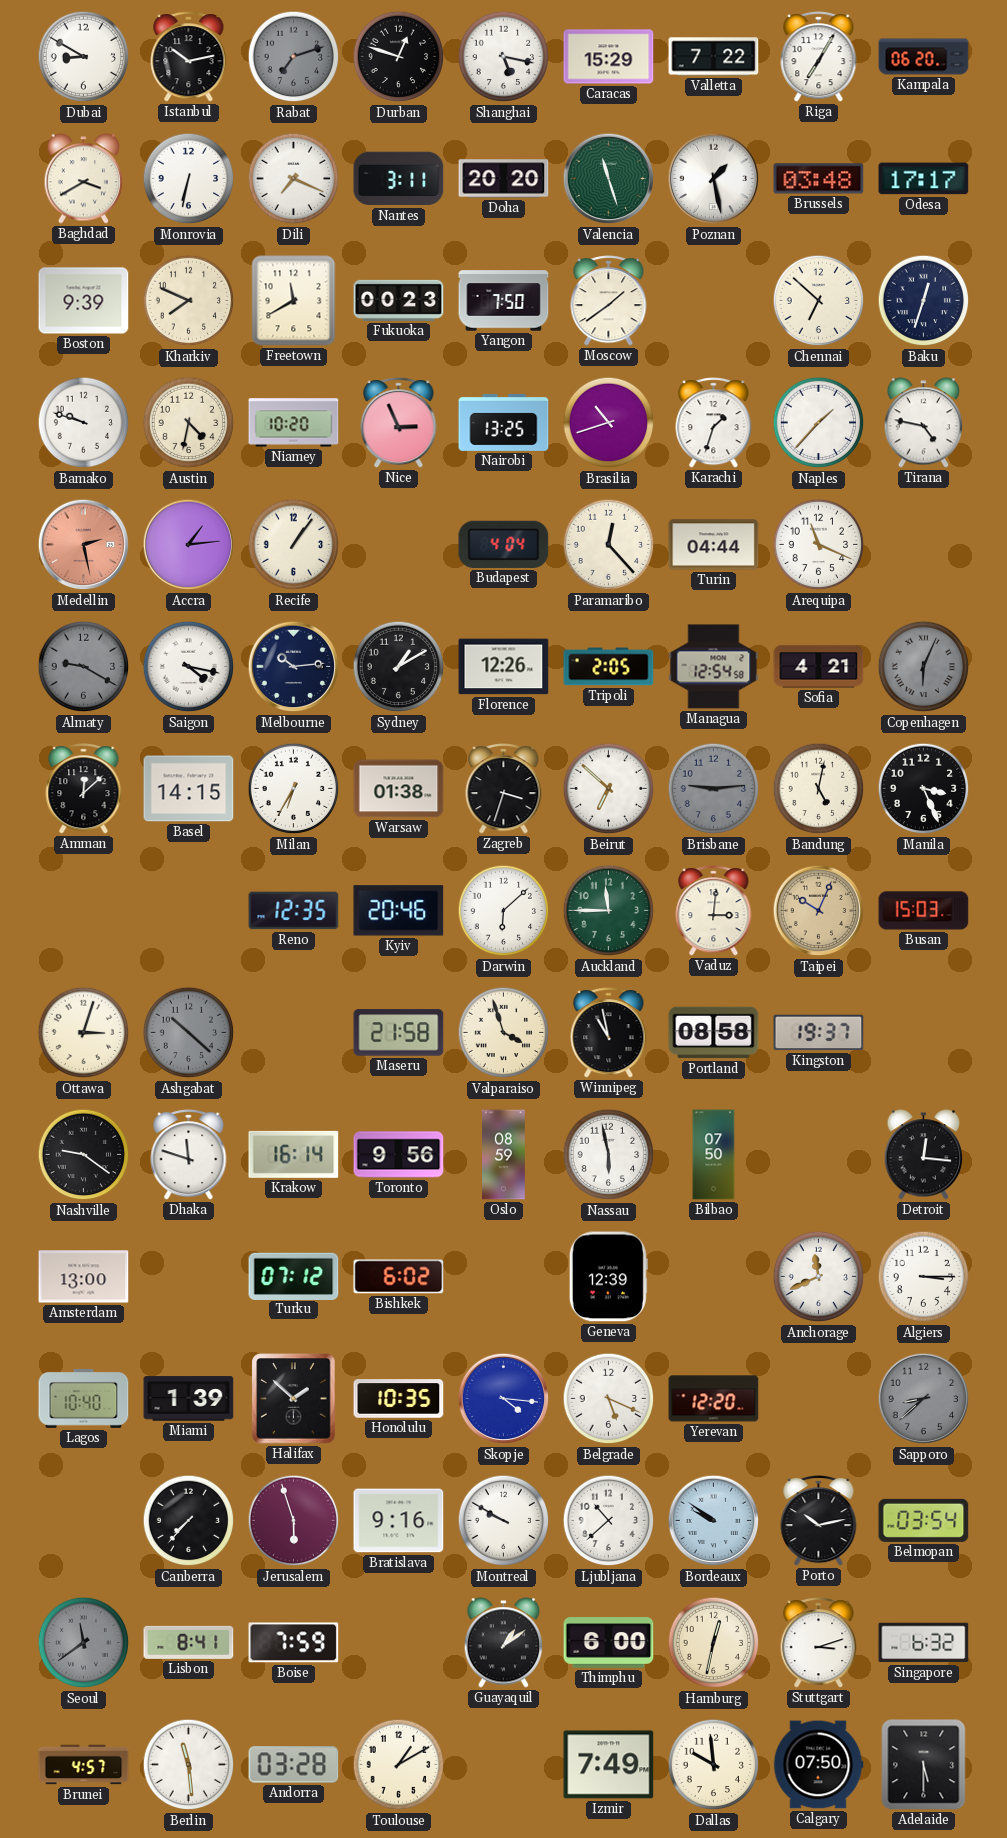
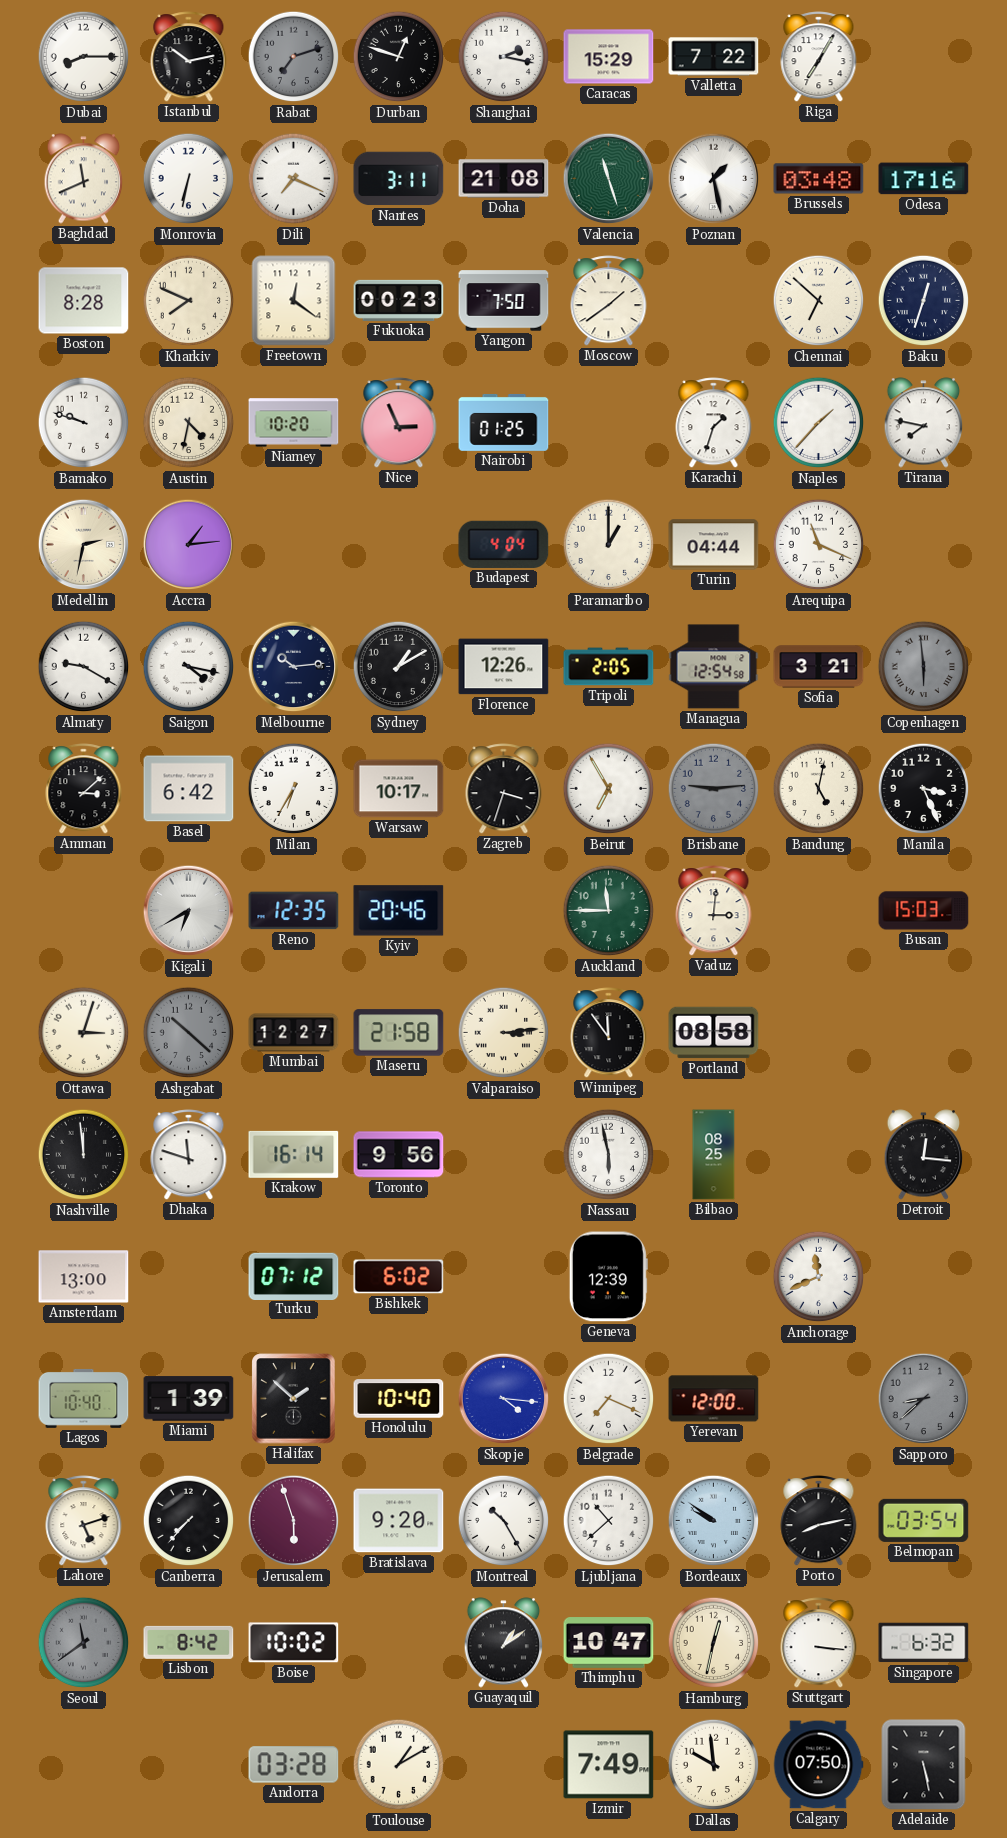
Dubai: 8:50 -> 8:15
Shanghai: 5:17 -> 2:17
Kampala: 06:20 -> none
Baghdad: 3:40 -> 11:41
Doha: 20:20 -> 21:08
Odesa: 17:17 -> 17:16
Boston: 9:39 -> 8:28
Freetown: 11:40 -> 12:21
Nairobi: 13:25 -> 01:25
Brasilia: 10:42 -> none
Tirana: 4:47 -> 7:47
Medellin: 2:28 -> 2:32
Medellin dial: salmon -> cream
Recife: 1:06 -> none
Paramaribo: 12:23 -> 1:00
Almaty dial: grey -> white
Sofia: 4:21 -> 3:21
Copenhagen: 6:04 -> 5:59
Amman: 12:08 -> 3:08
Basel: 14:15 -> 6:42
Warsaw: 01:38 -> 10:17
Beirut: 6:52 -> 6:55
Kigali: none -> 6:40
Darwin: 6:08 -> none
Taipei: 10:04 -> none
Mumbai: none -> 12:27
Valparaiso: 3:57 -> 3:14
Winnipeg: 10:58 -> 11:54
Kingston: 19:37 -> none
Nashville: 9:21 -> 11:59
Oslo: 08:59 -> none
Bilbao: 07:50 -> 08:25
Algiers: 3:15 -> none
Honolulu: 10:35 -> 10:40
Belgrade: 5:19 -> 7:19
Yerevan: 12:20 -> 12:00
Lahore: none -> 5:12
Bratislava: 9:16 -> 9:20
Montreal: 9:50 -> 10:25
Porto: 10:13 -> 8:13
Lisbon: 8:41 -> 8:42
Boise: 7:59 -> 10:02
Thimphu: 6:00 -> 10:47
Stuttgart: 3:12 -> 3:16
Brunei: 4:57 -> none
Berlin: 11:29 -> none
Adelaide: 5:30 -> 5:28
